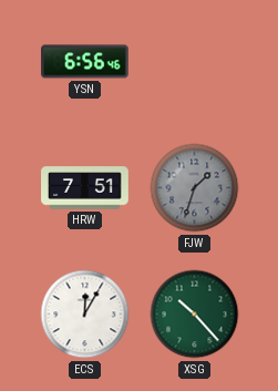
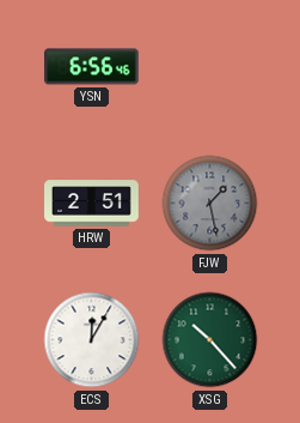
HRW: 7:51 -> 2:51
FJW: 1:33 -> 1:28
